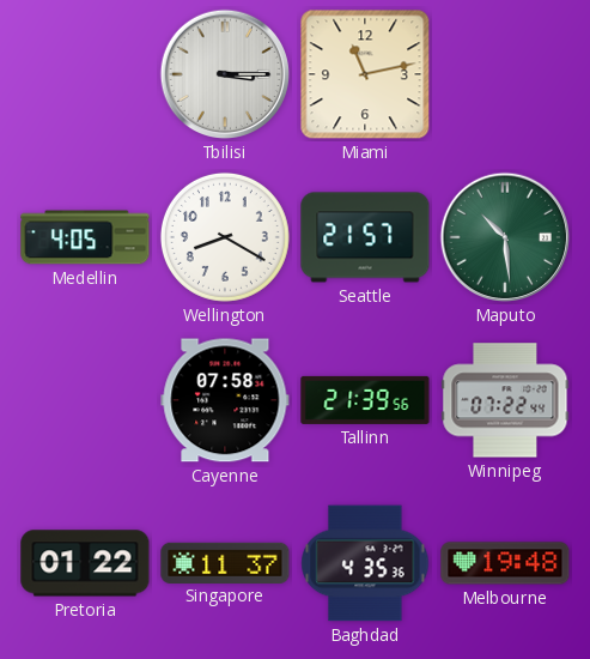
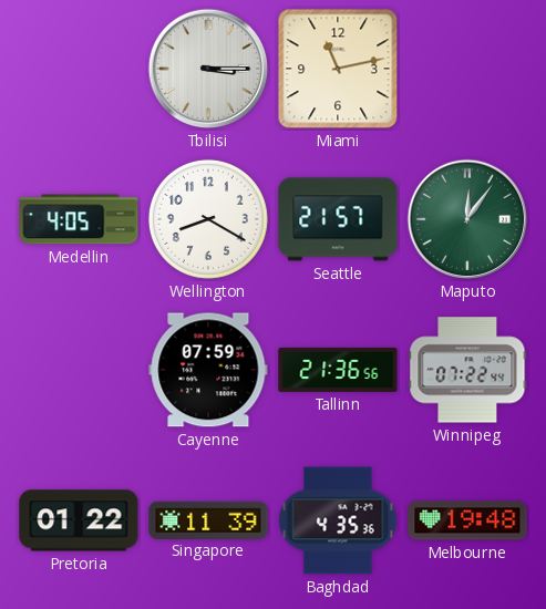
Maputo: 10:29 -> 12:06
Cayenne: 07:58 -> 07:59
Tallinn: 21:39 -> 21:36
Singapore: 11:37 -> 11:39
